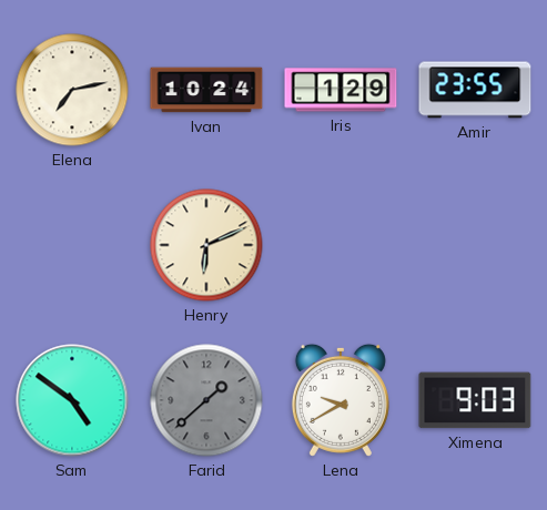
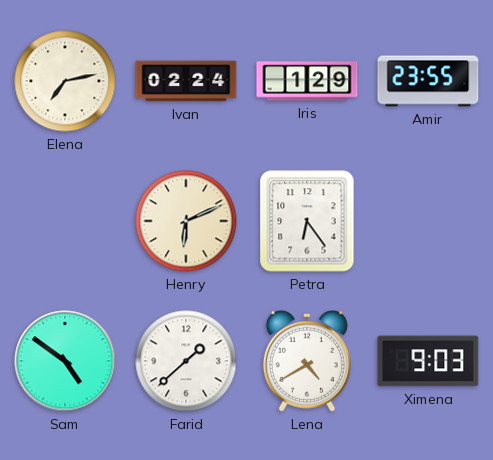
Ivan: 10:24 -> 02:24
Petra: none -> 6:24
Farid dial: grey -> white
Lena: 9:40 -> 4:40
